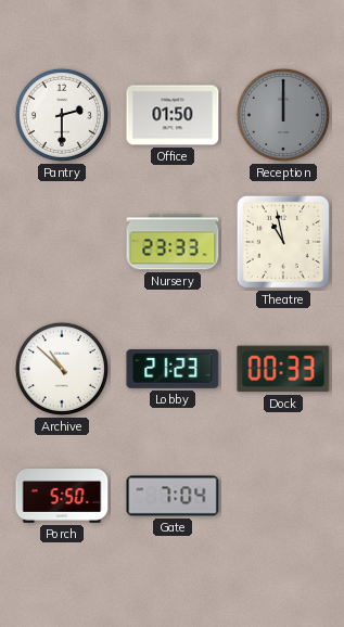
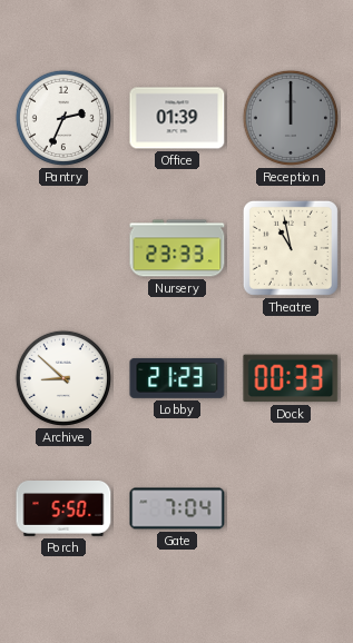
Pantry: 2:30 -> 2:34
Office: 01:50 -> 01:39
Archive: 10:52 -> 8:52
